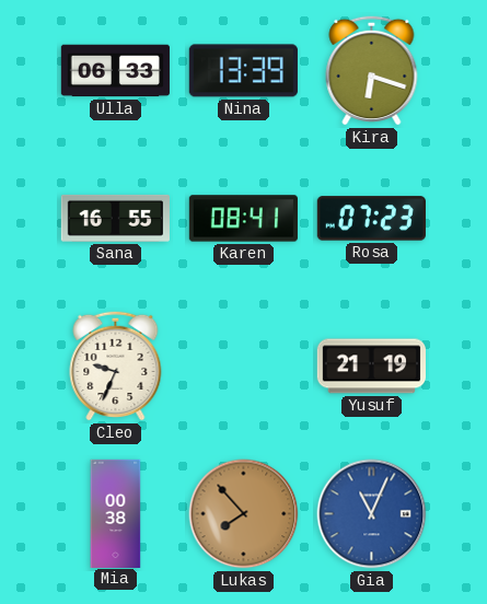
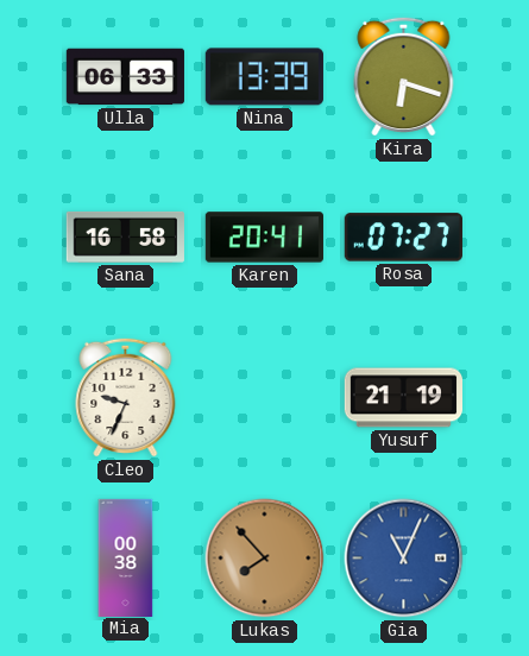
Sana: 16:55 -> 16:58
Karen: 08:41 -> 20:41
Rosa: 07:23 -> 07:27
